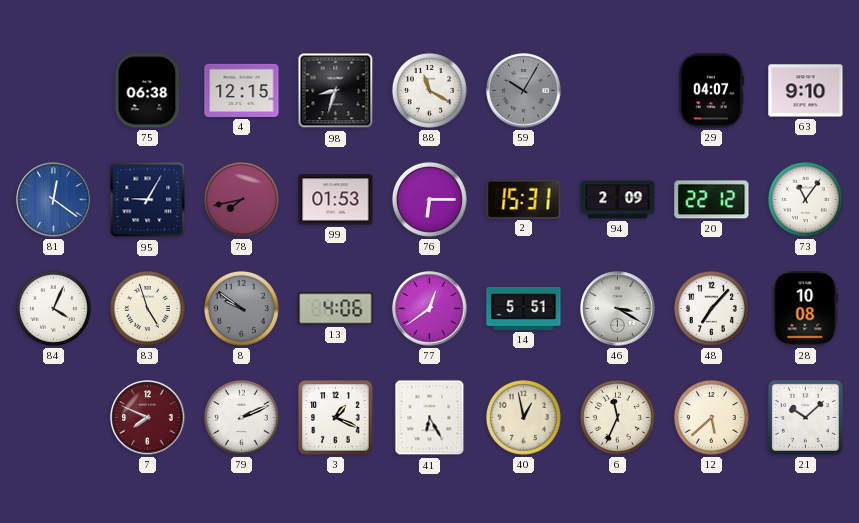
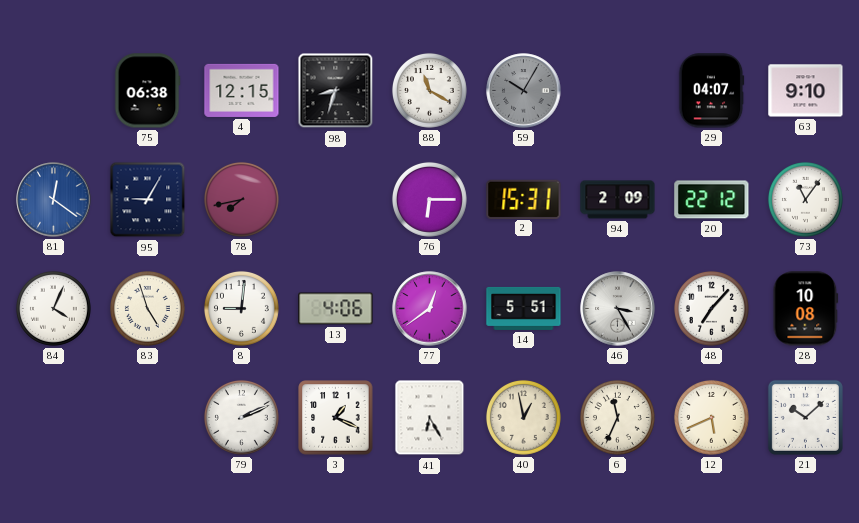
99: 01:53 -> none
8: 9:51 -> 9:01
8 dial: grey -> white
46: 3:20 -> 3:25
7: 7:49 -> none
12: 5:38 -> 5:41
